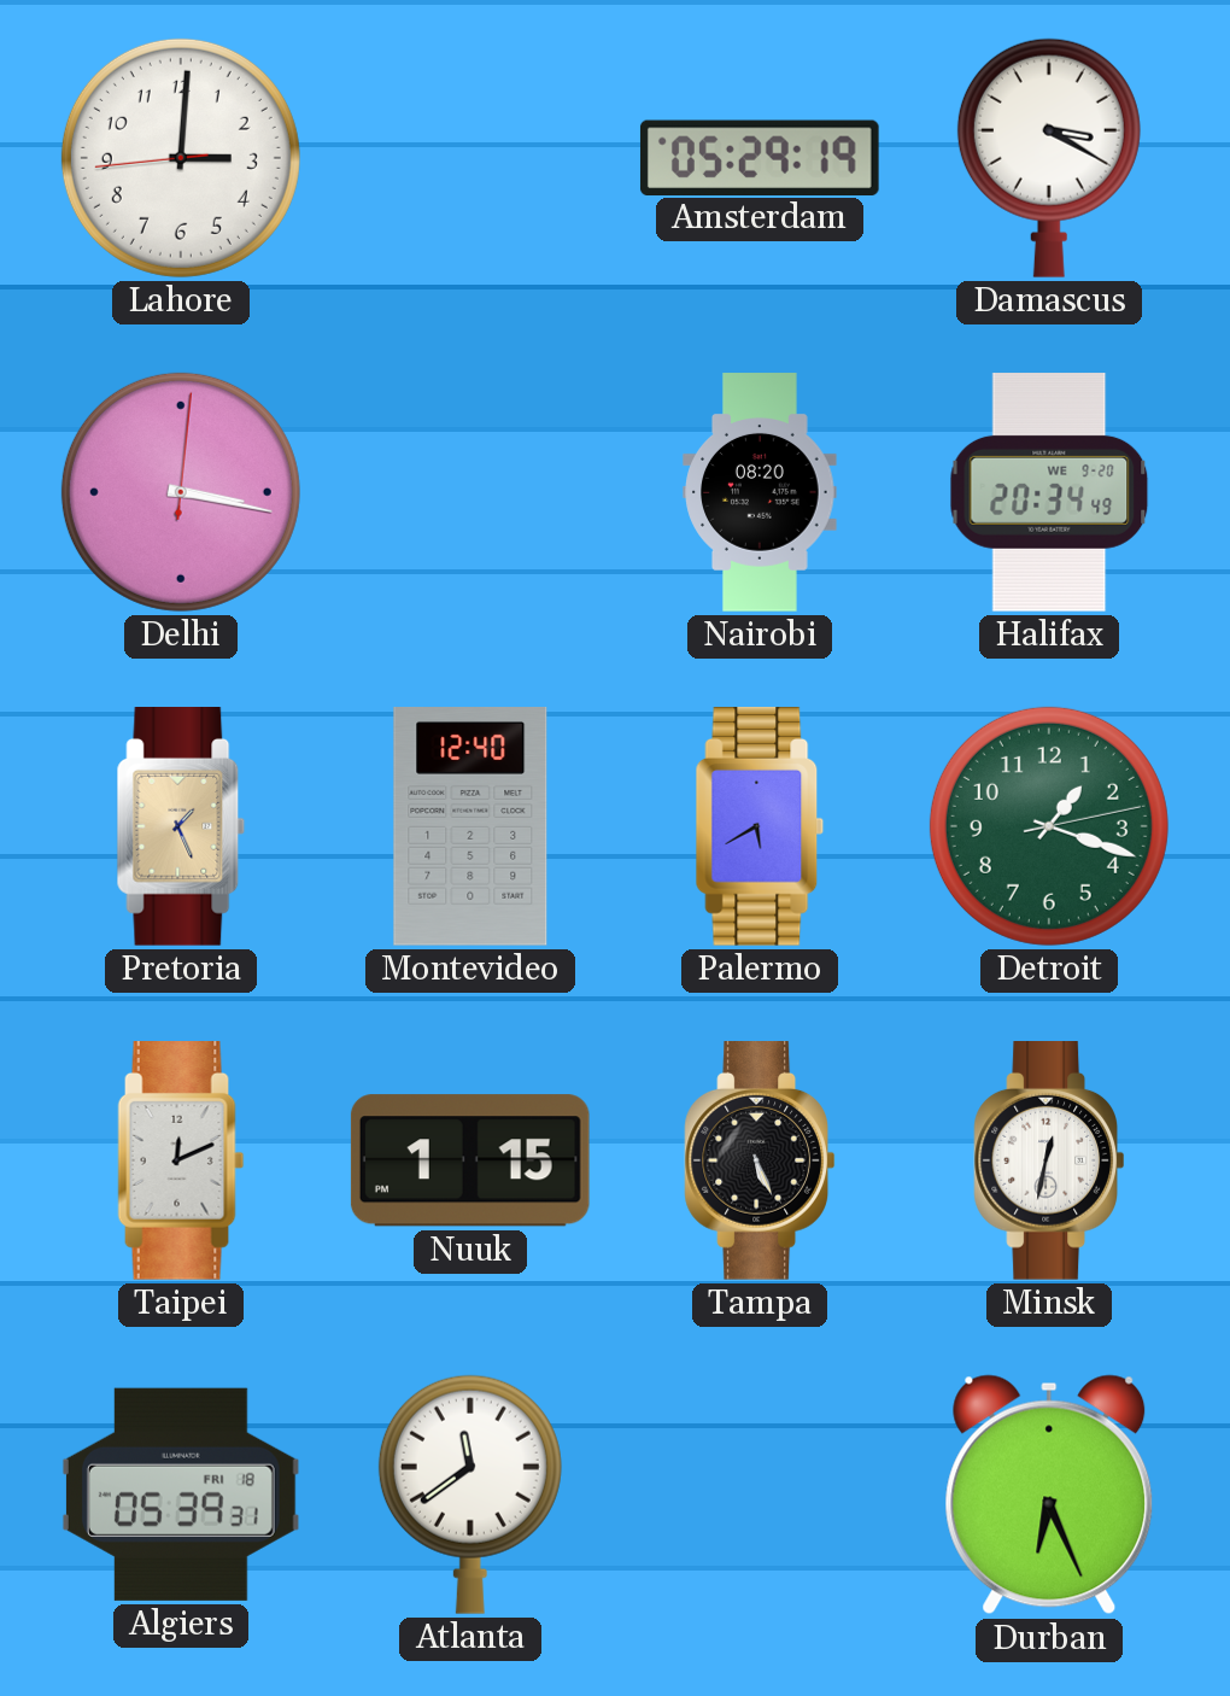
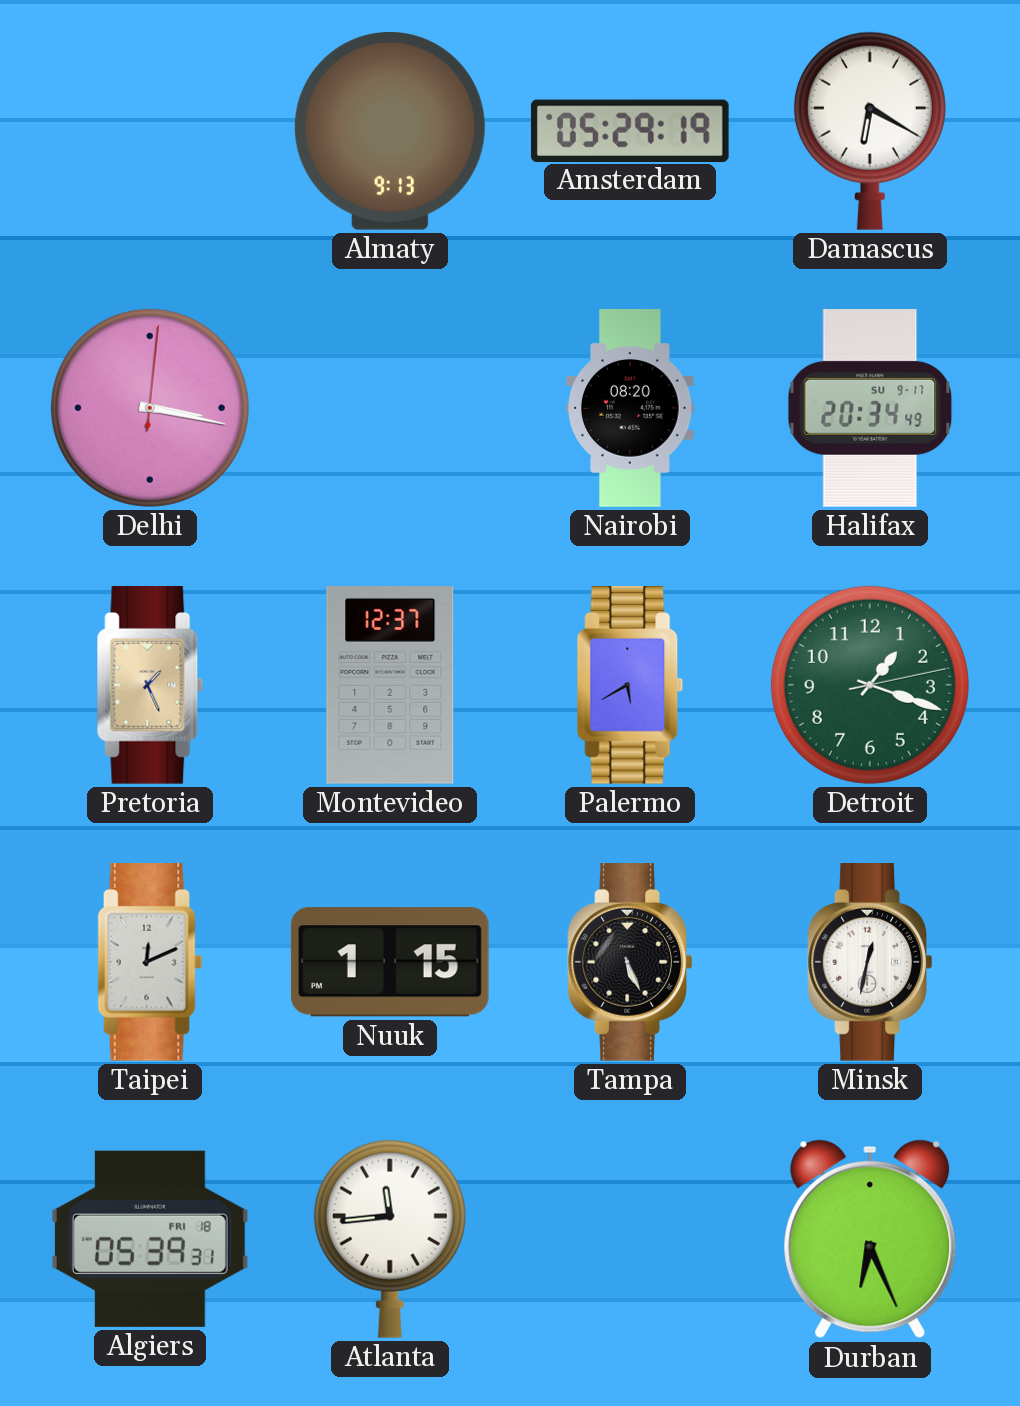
Lahore: 3:00 -> none
Almaty: none -> 9:13
Damascus: 3:20 -> 6:20
Halifax date: WE 9-20 -> SU 9-17
Montevideo: 12:40 -> 12:37
Atlanta: 11:39 -> 11:44
